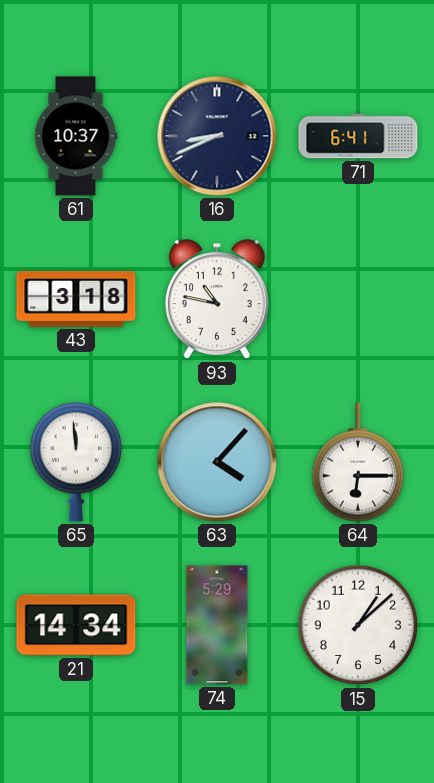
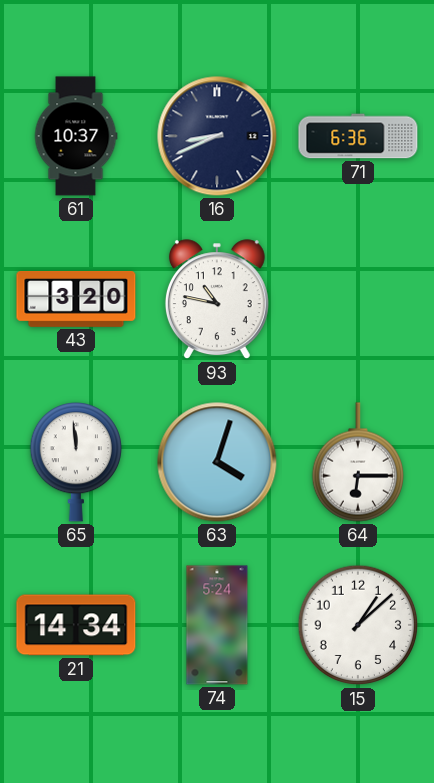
71: 6:41 -> 6:36
43: 3:18 -> 3:20
63: 4:07 -> 4:03
74: 5:29 -> 5:24
